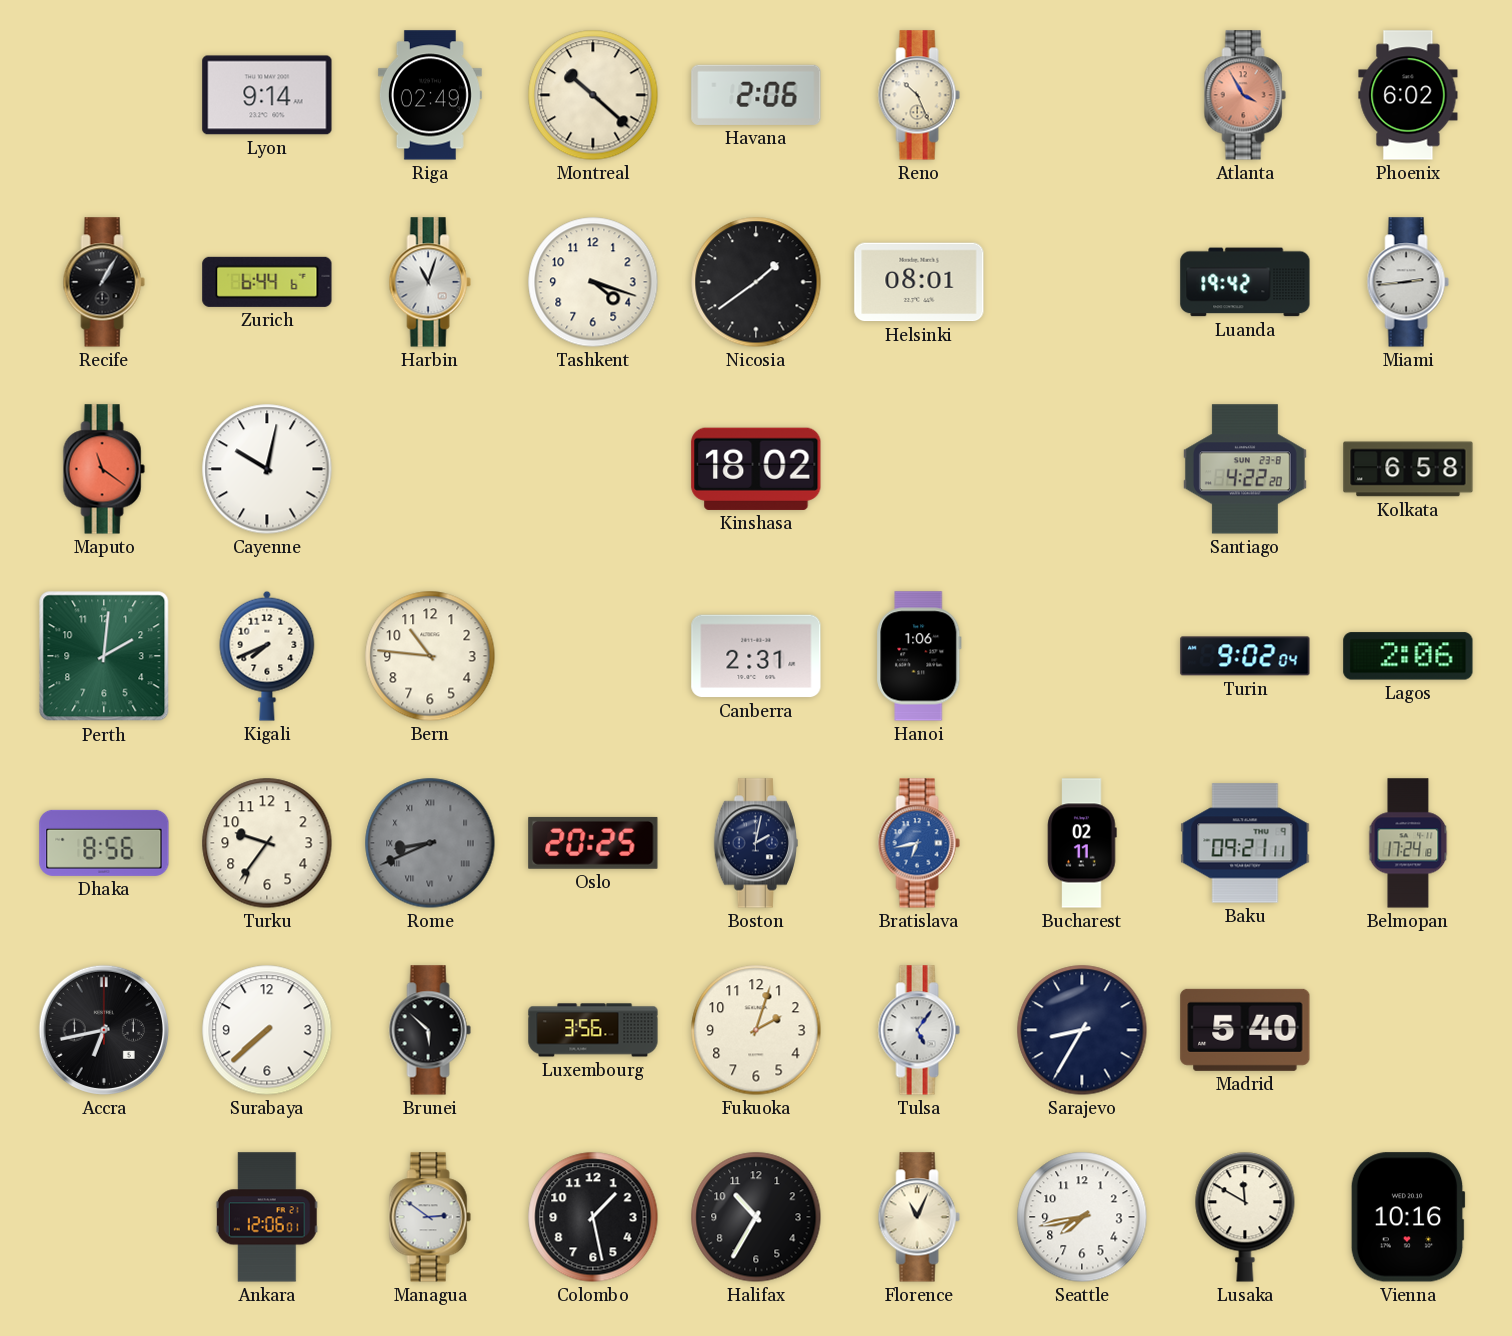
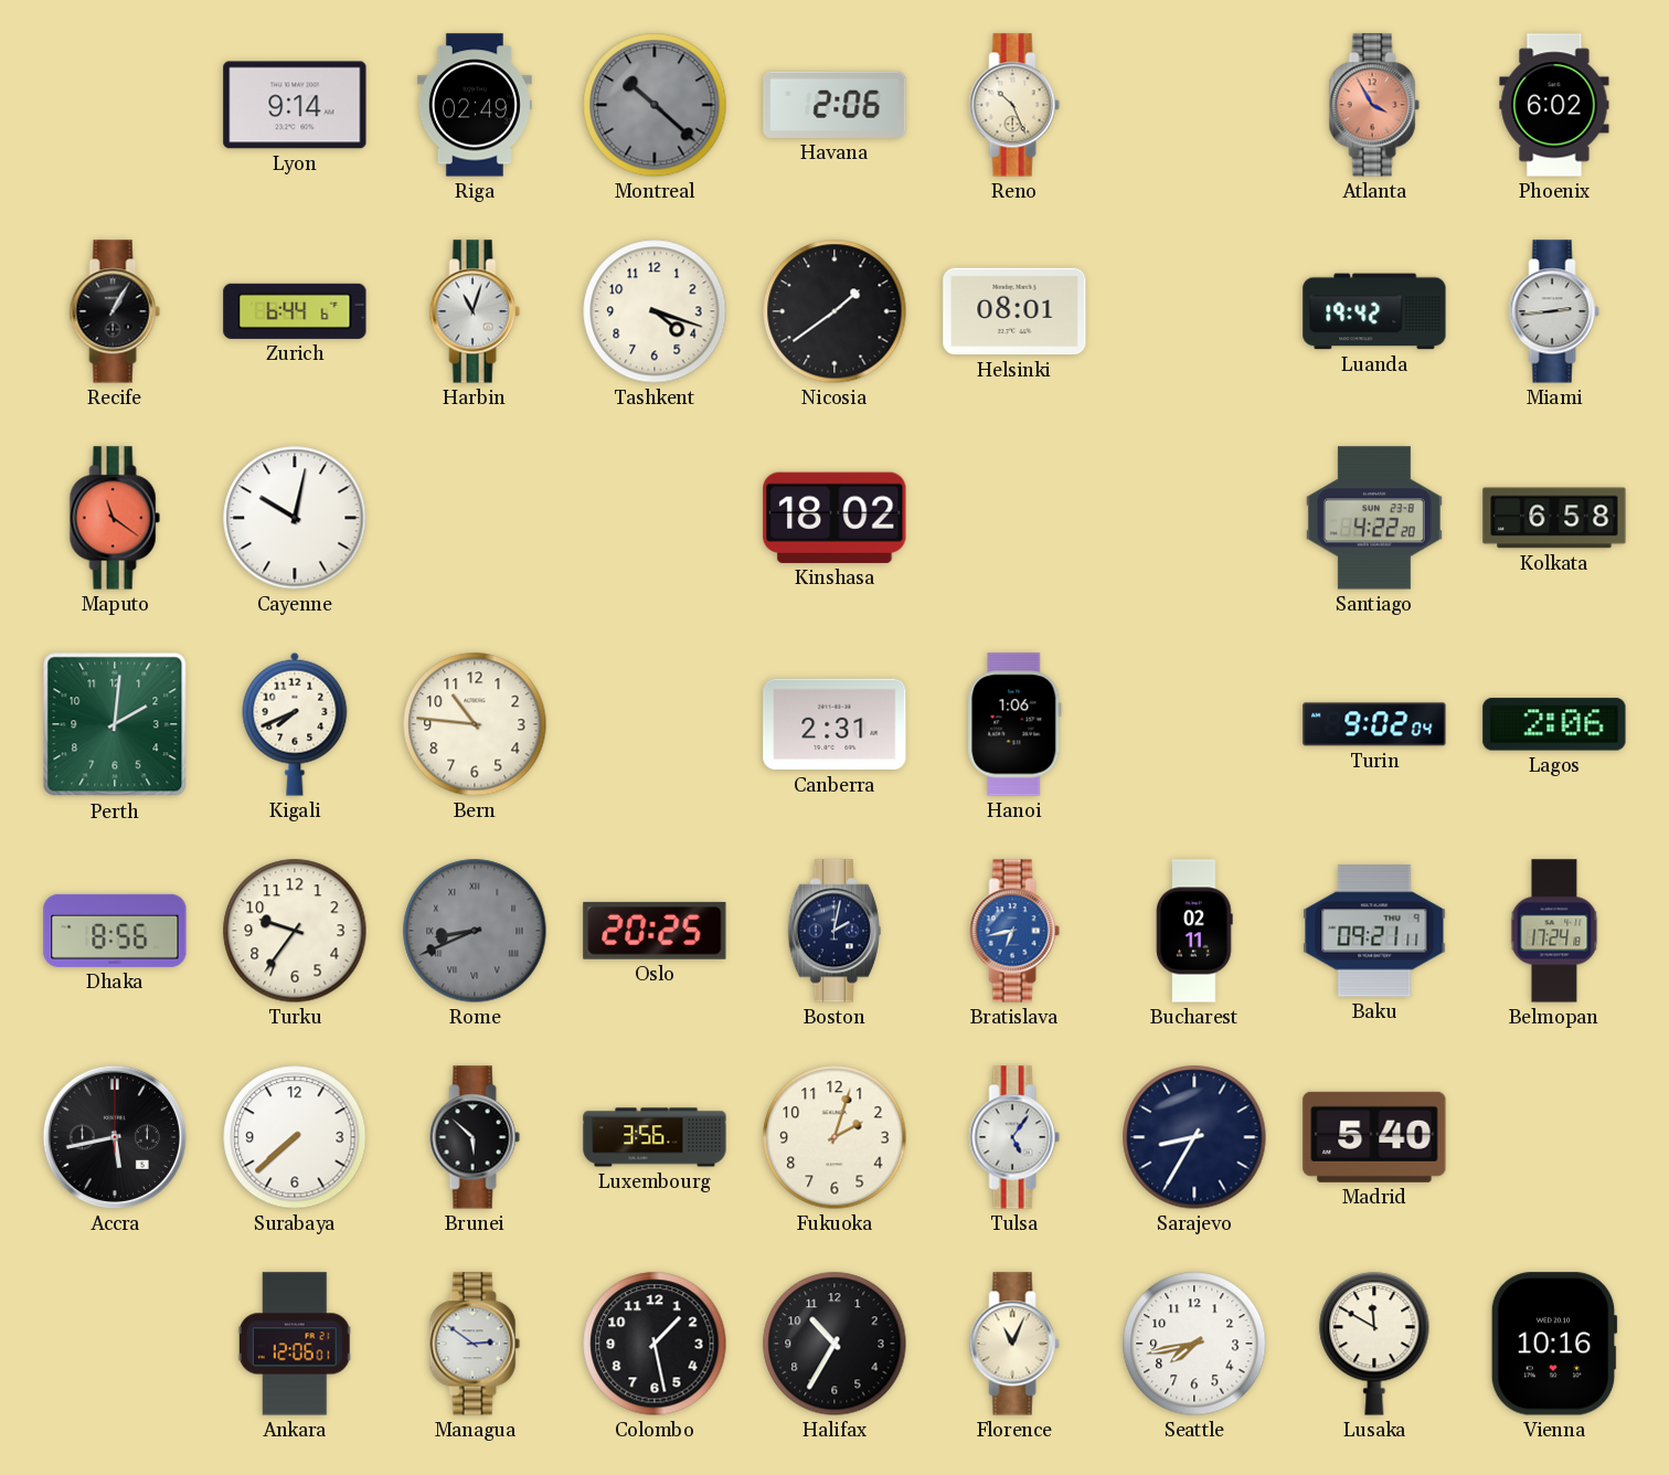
Montreal dial: cream -> grey
Accra: 6:43 -> 5:43
